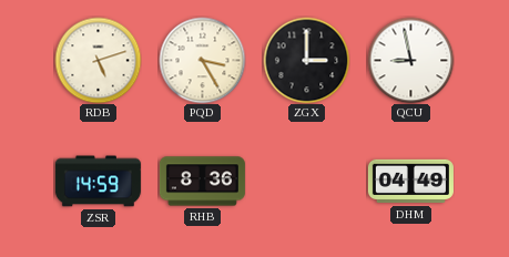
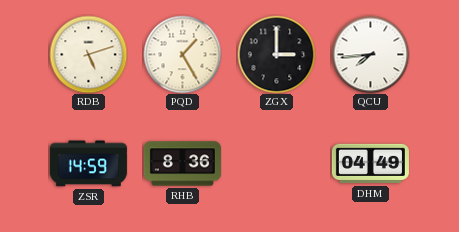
PQD: 3:25 -> 1:25
QCU: 8:58 -> 7:44
